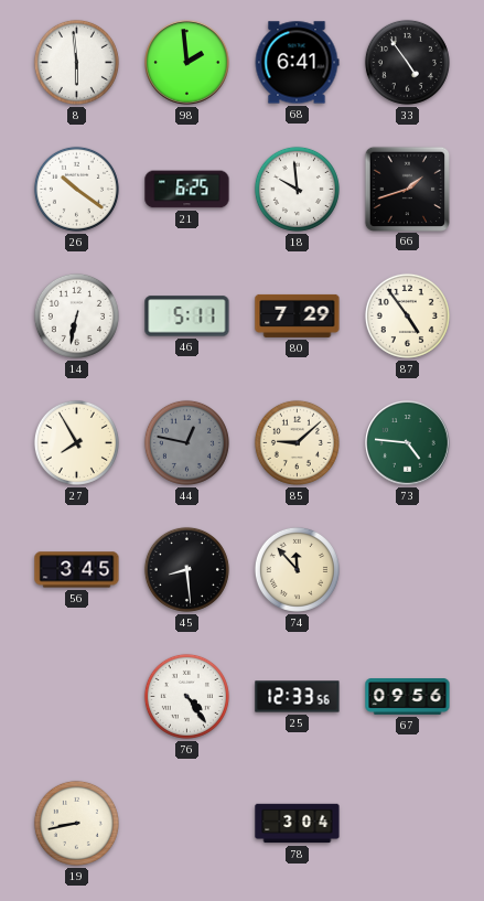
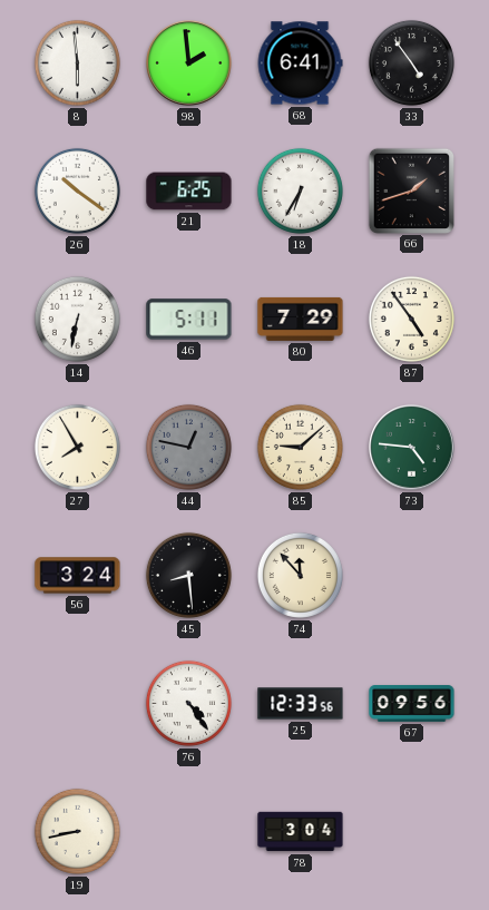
18: 9:59 -> 6:35
56: 3:45 -> 3:24
